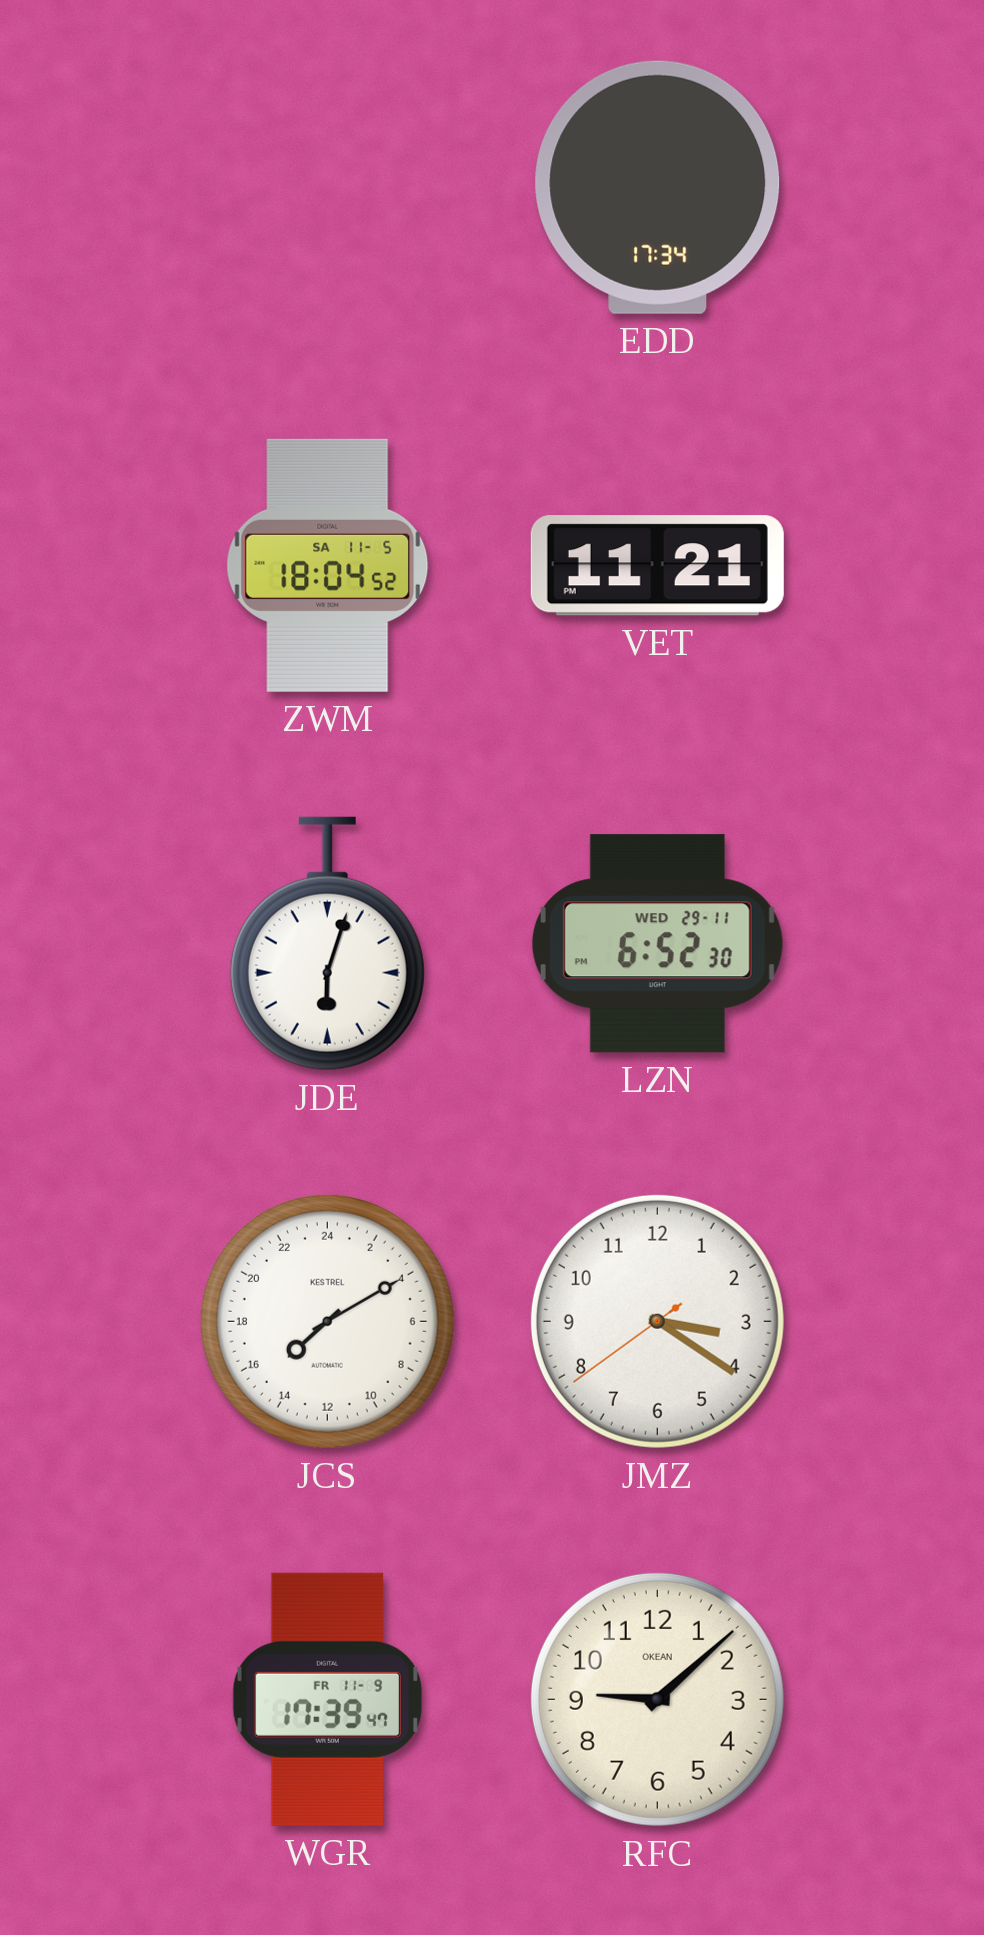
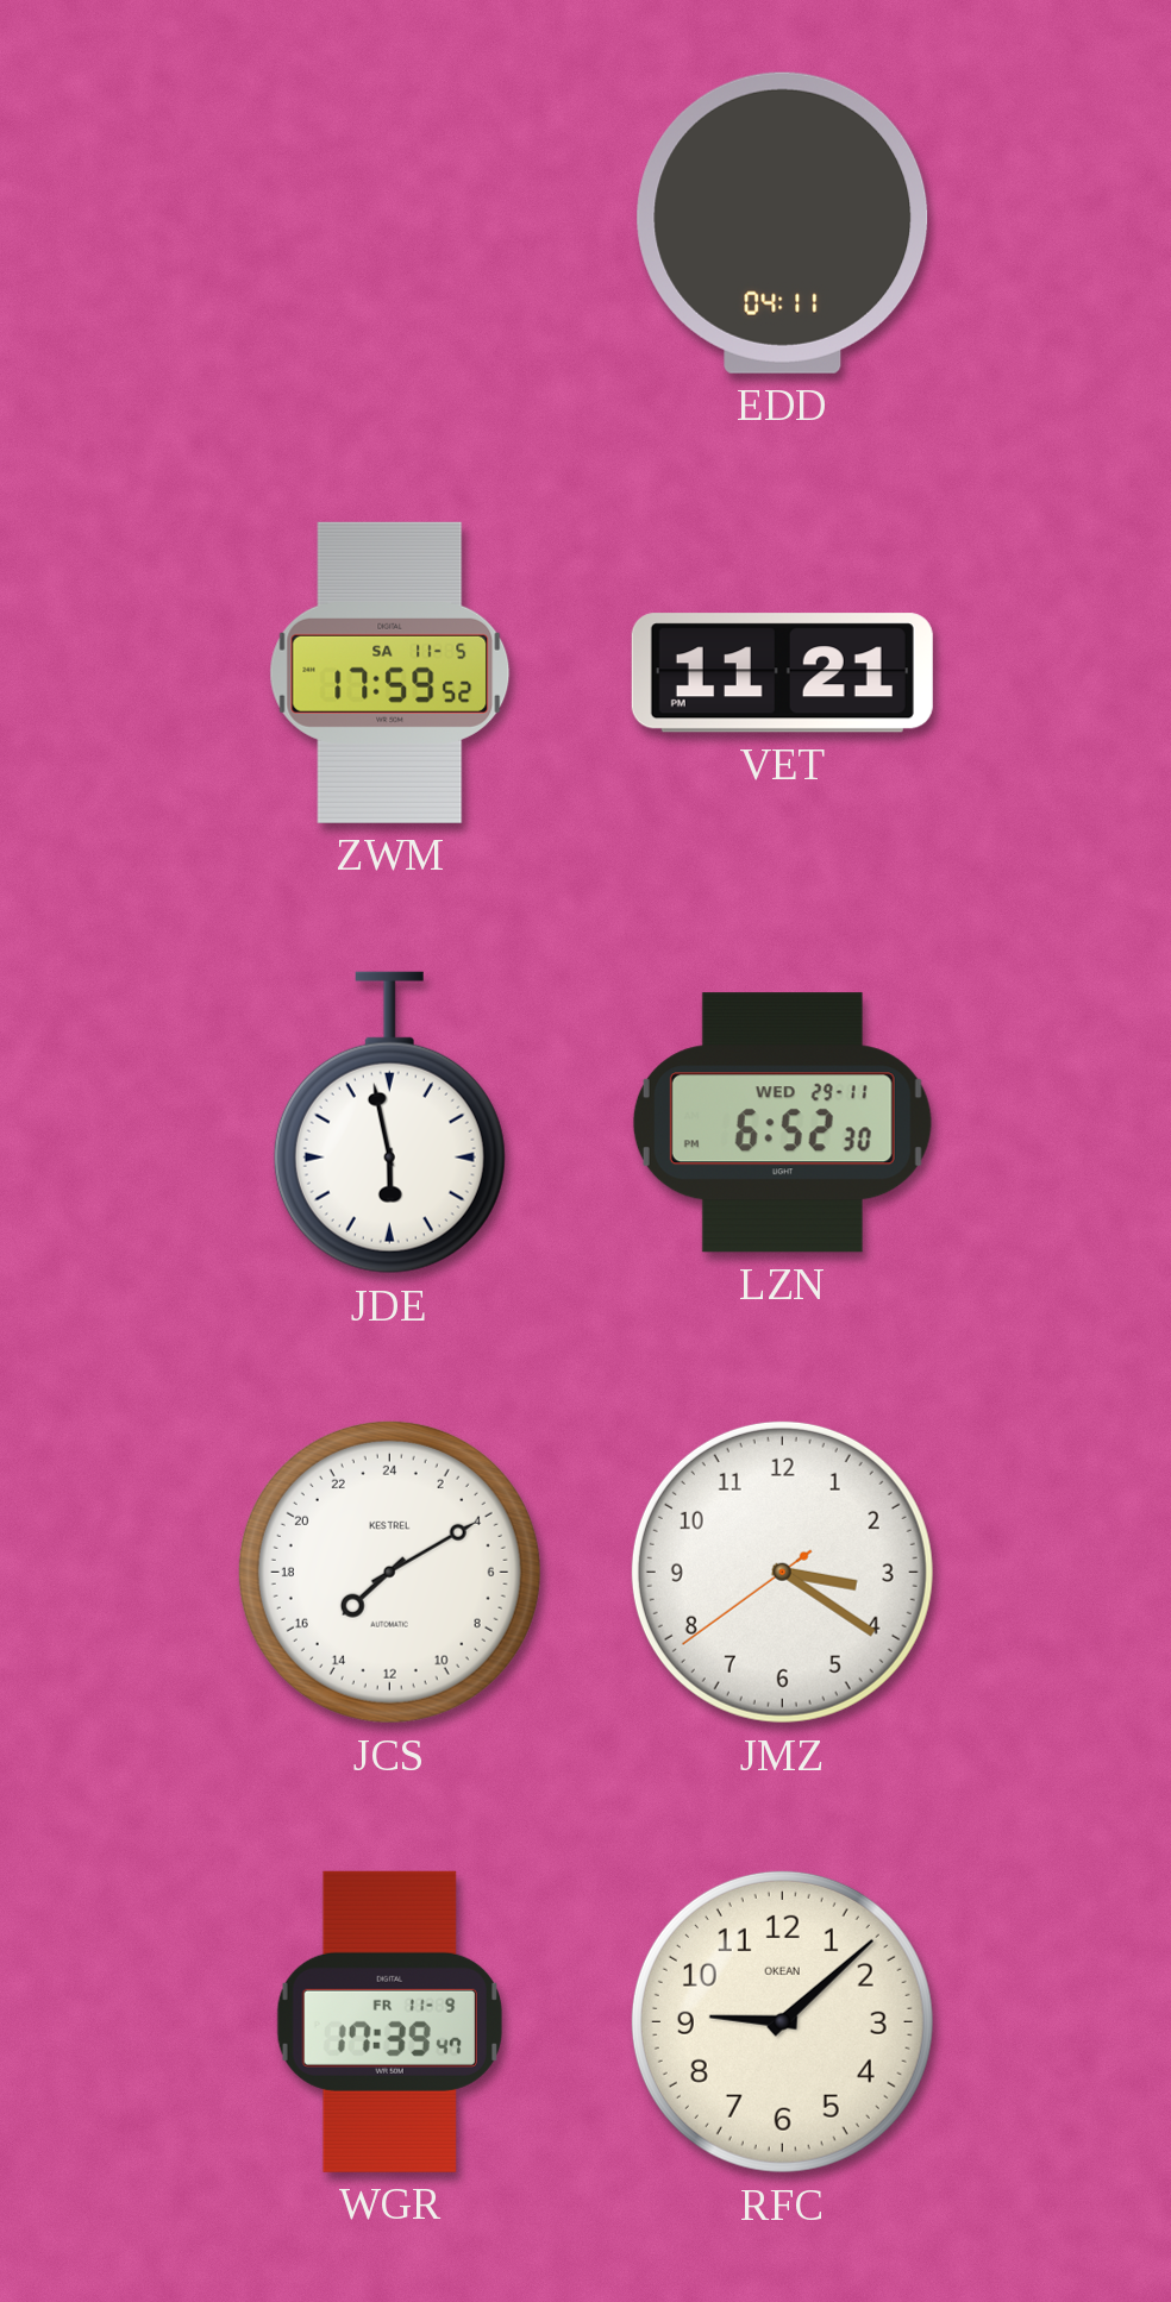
EDD: 17:34 -> 04:11
ZWM: 18:04 -> 17:59
JDE: 6:03 -> 5:58
